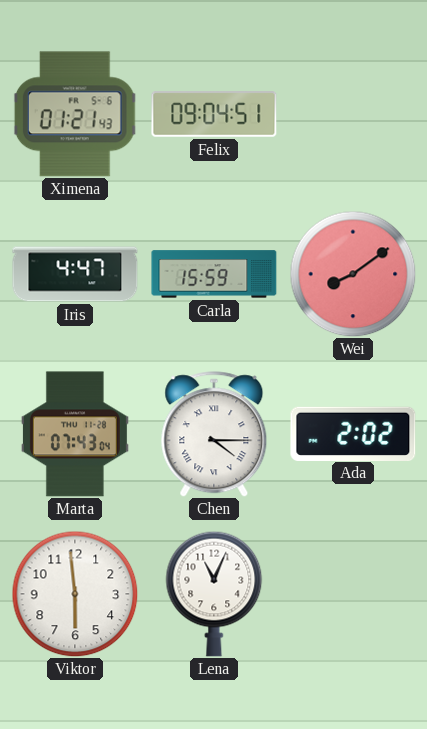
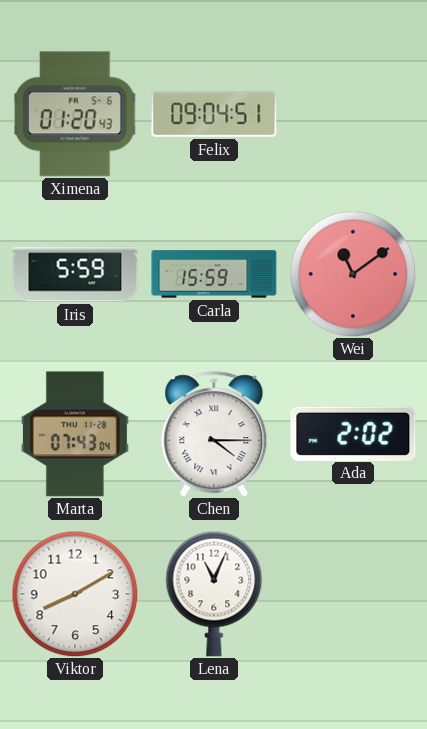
Ximena: 01:21 -> 01:20
Iris: 4:47 -> 5:59
Wei: 8:09 -> 11:09
Viktor: 5:59 -> 8:10
